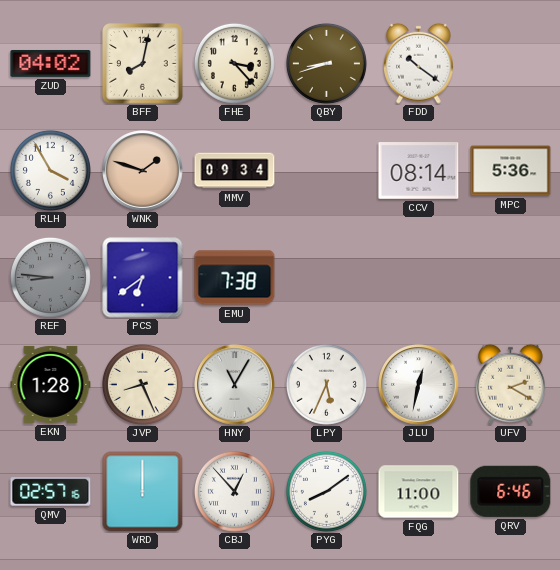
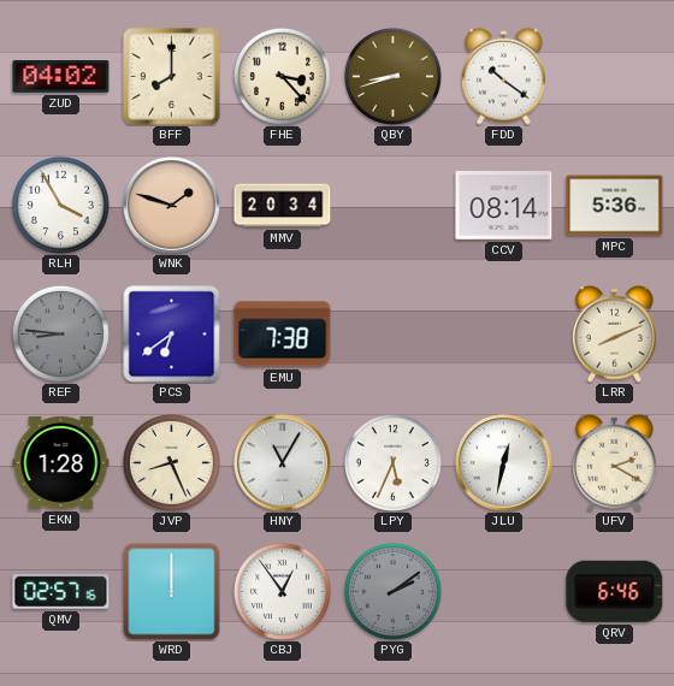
BFF: 8:02 -> 8:00
MMV: 09:34 -> 20:34
LRR: none -> 8:11
CBJ: 12:53 -> 12:54
PYG: 8:09 -> 2:09
PYG dial: white -> grey
FQG: 11:00 -> none
